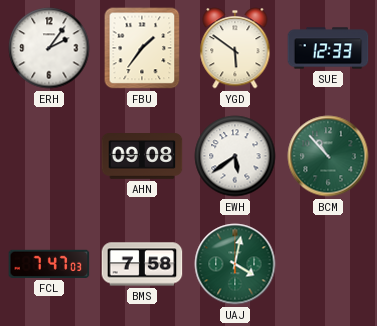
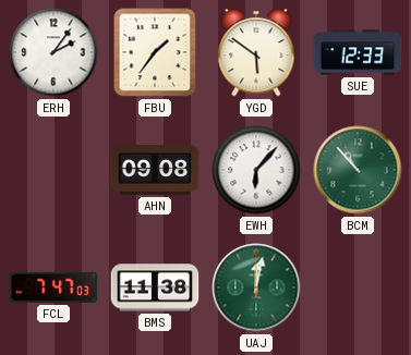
EWH: 5:39 -> 6:07
BMS: 7:58 -> 11:38
UAJ: 4:02 -> 12:02
